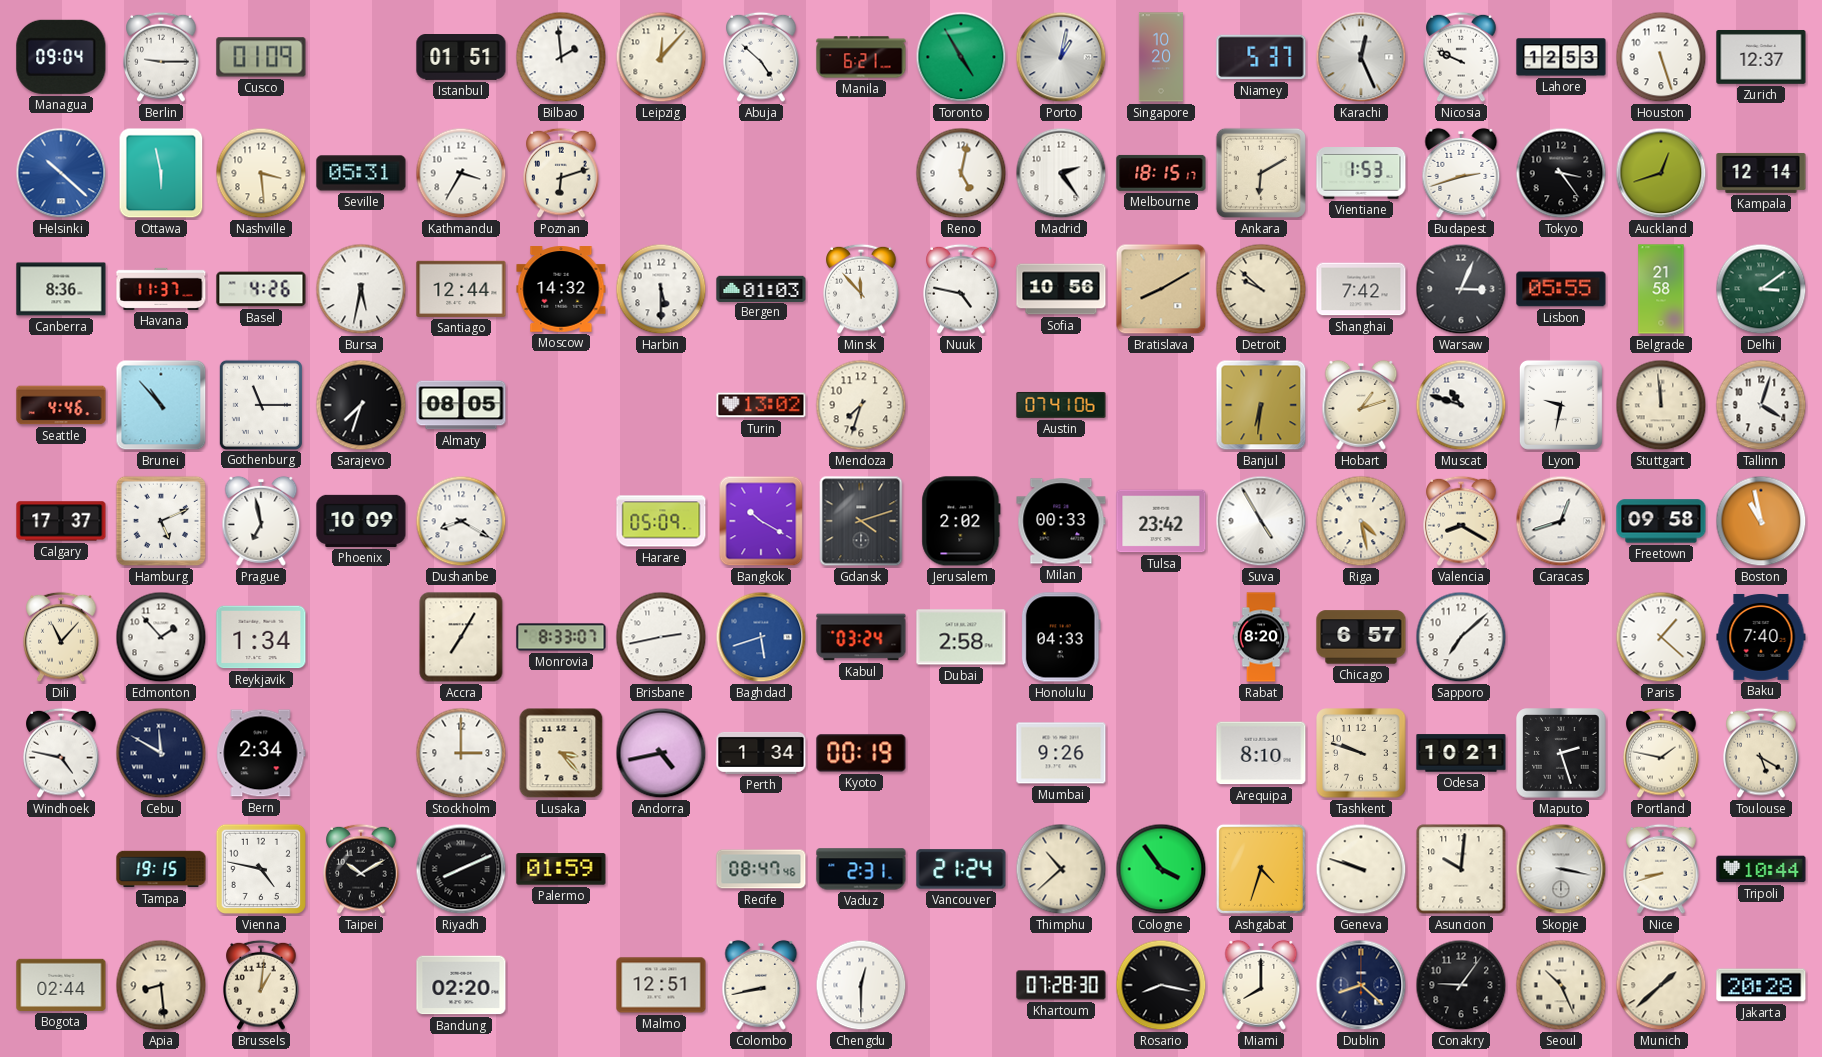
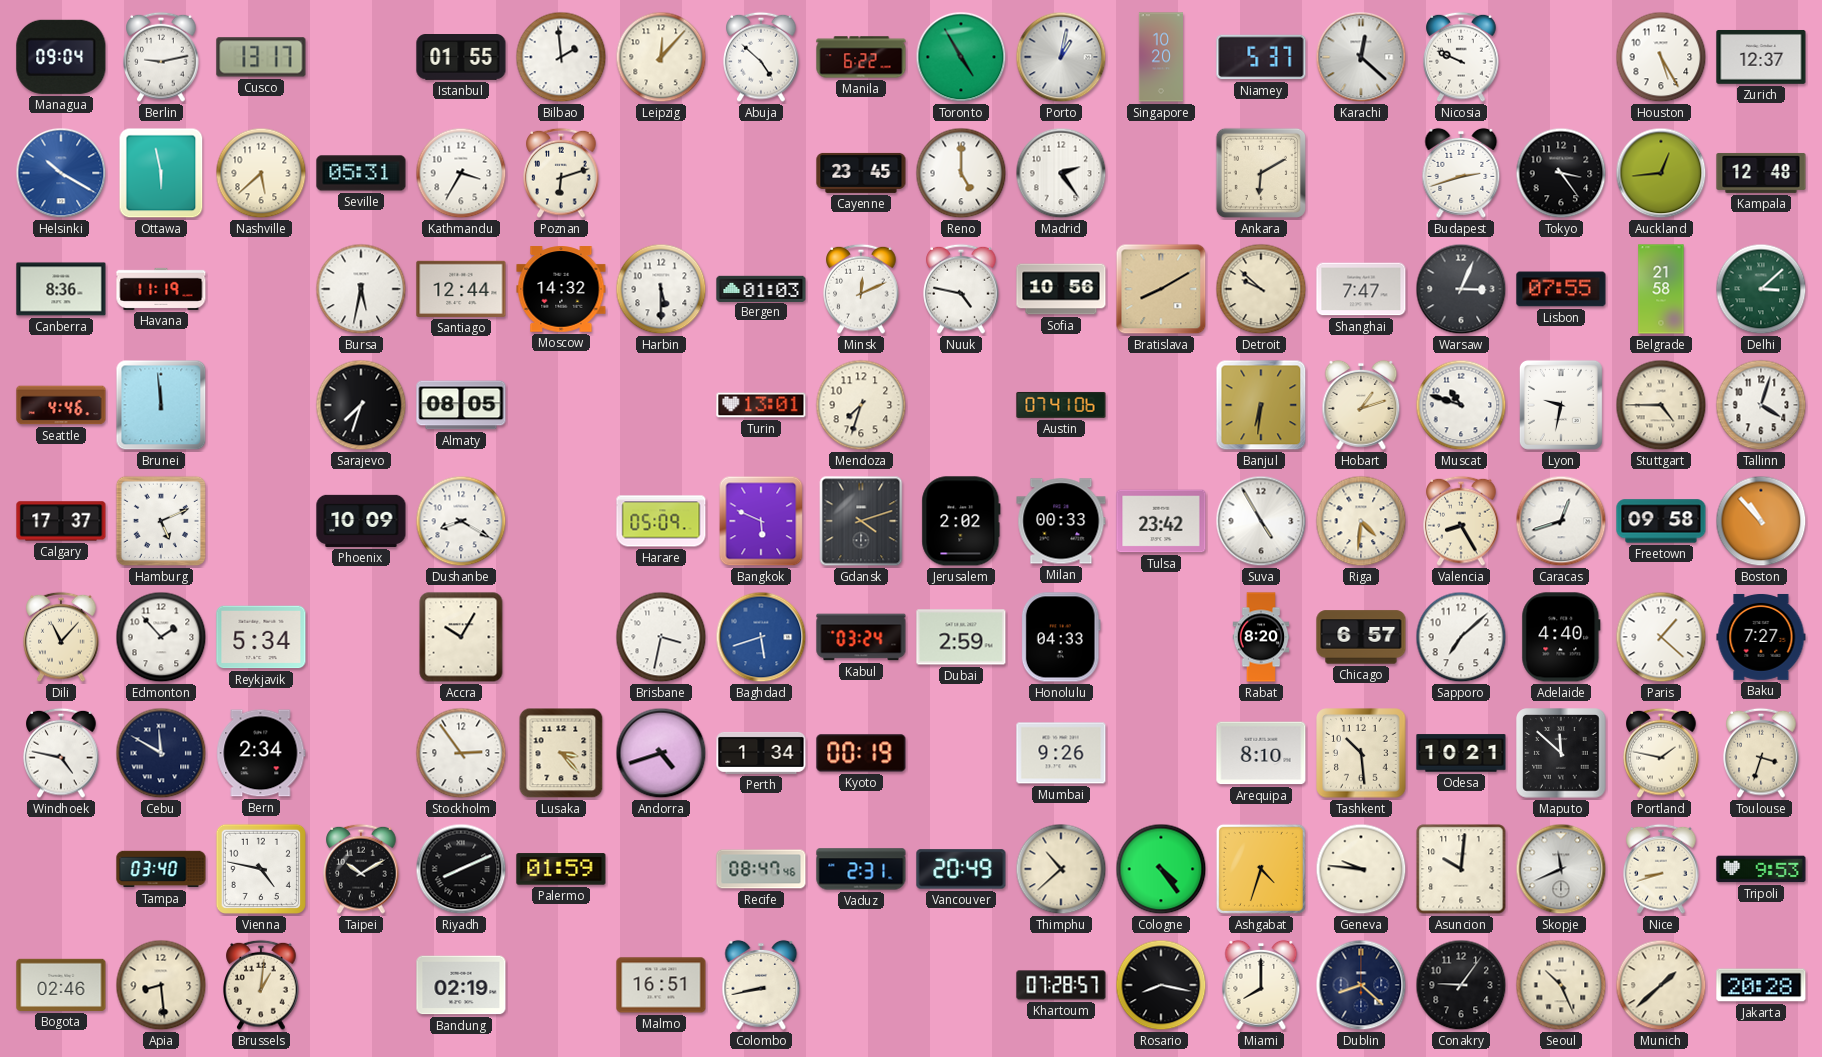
Berlin: 9:15 -> 9:13
Cusco: 01:09 -> 13:17
Istanbul: 01:51 -> 01:55
Manila: 6:21 -> 6:22
Karachi: 12:26 -> 12:22
Lahore: 12:53 -> none
Houston: 5:27 -> 5:25
Helsinki: 10:22 -> 10:20
Nashville: 3:29 -> 5:38
Cayenne: none -> 23:45
Reno: 5:02 -> 5:00
Melbourne: 18:15 -> none
Vientiane: 1:53 -> none
Auckland: 12:42 -> 12:44
Kampala: 12:14 -> 12:48
Havana: 11:37 -> 11:19
Basel: 4:26 -> none
Minsk: 11:53 -> 12:11
Shanghai: 7:42 -> 7:47
Lisbon: 05:55 -> 07:55
Delhi: 3:09 -> 3:08
Brunei: 10:53 -> 11:59
Gothenburg: 11:15 -> none
Turin: 13:02 -> 13:01
Stuttgart: 11:59 -> 4:45
Prague: 6:58 -> none
Bangkok: 10:20 -> 5:49
Riga: 4:28 -> 4:31
Valencia: 8:20 -> 8:25
Boston: 10:58 -> 10:53
Reykjavik: 1:34 -> 5:34
Accra: 7:05 -> 10:05
Monrovia: 8:33 -> none
Brisbane: 2:43 -> 3:32
Dubai: 2:58 -> 2:59
Adelaide: none -> 4:40
Baku: 7:40 -> 7:27
Stockholm: 3:00 -> 2:54
Andorra: 4:43 -> 4:42
Tashkent: 9:48 -> 10:29
Maputo: 2:27 -> 11:52
Toulouse: 5:20 -> 3:33
Tampa: 19:15 -> 03:40
Vancouver: 21:24 -> 20:49
Cologne: 3:54 -> 4:24
Geneva: 9:48 -> 9:46
Skopje: 3:17 -> 11:41
Tripoli: 10:44 -> 9:53
Bogota: 02:44 -> 02:46
Bandung: 02:20 -> 02:19
Malmo: 12:51 -> 16:51
Chengdu: 12:30 -> none
Khartoum: 07:28:30 -> 07:28:57
